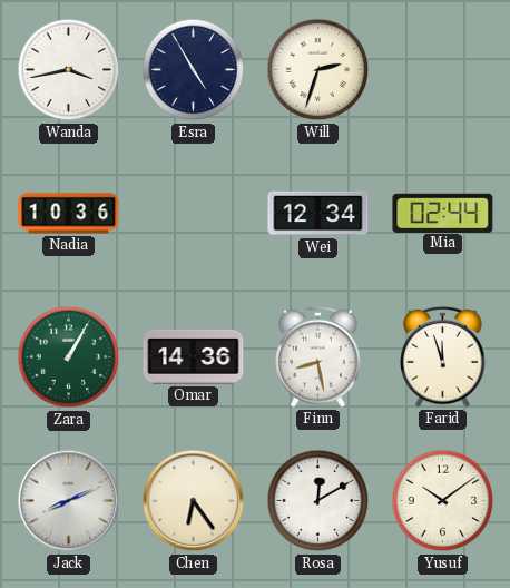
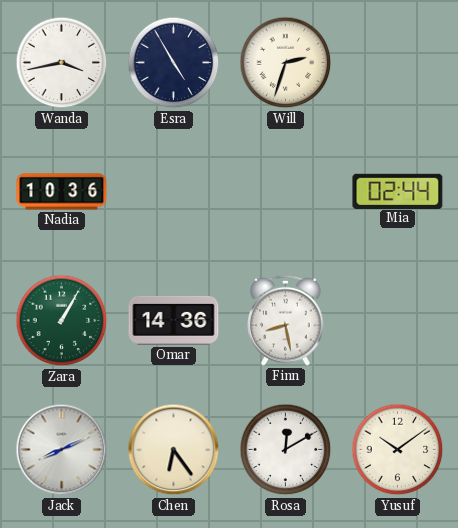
Wei: 12:34 -> none
Farid: 11:57 -> none
